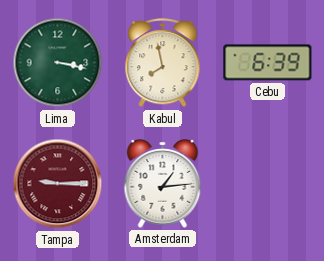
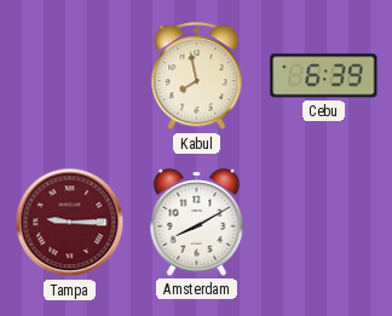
Lima: 3:17 -> none
Amsterdam: 1:14 -> 8:10
